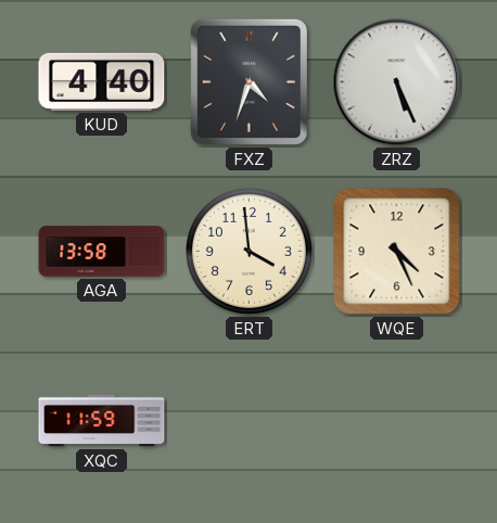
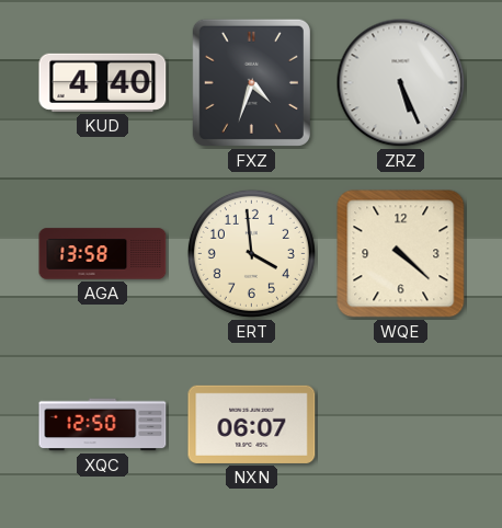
WQE: 4:26 -> 4:22
XQC: 11:59 -> 12:50
NXN: none -> 06:07
